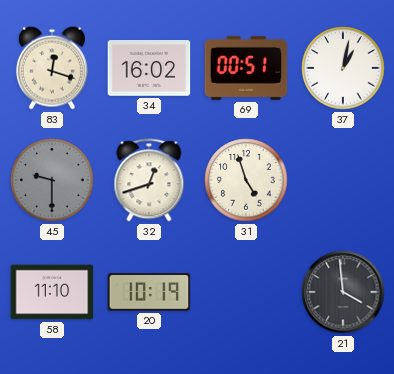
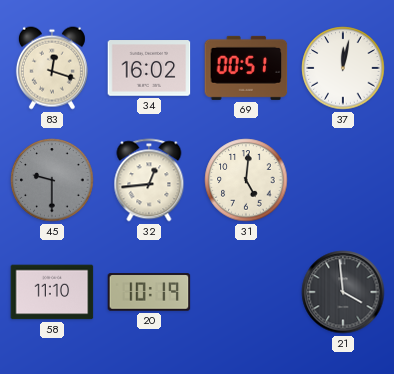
37: 1:02 -> 12:02
32: 12:42 -> 12:44
31: 4:57 -> 5:01
